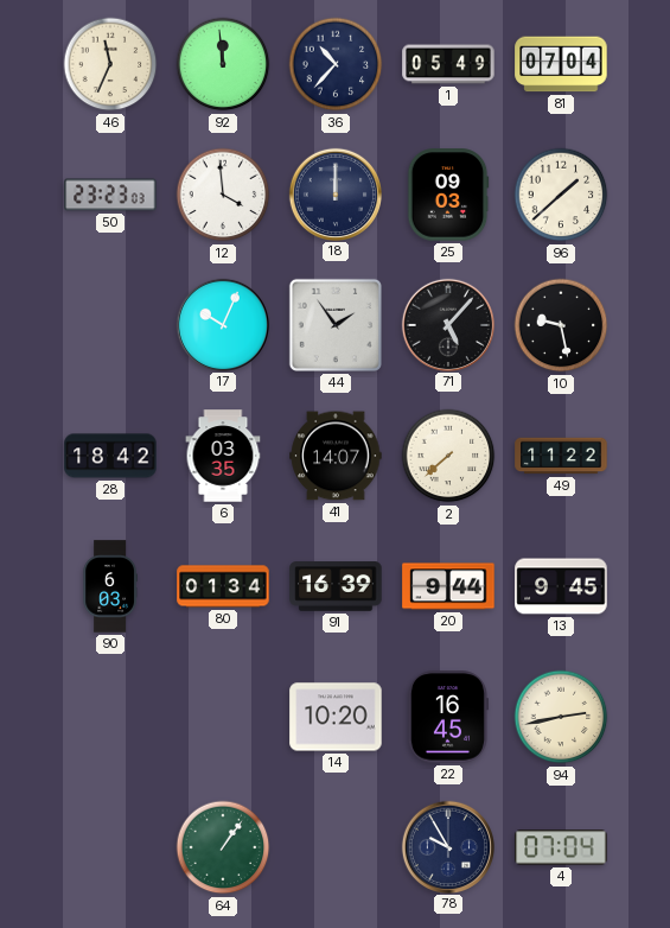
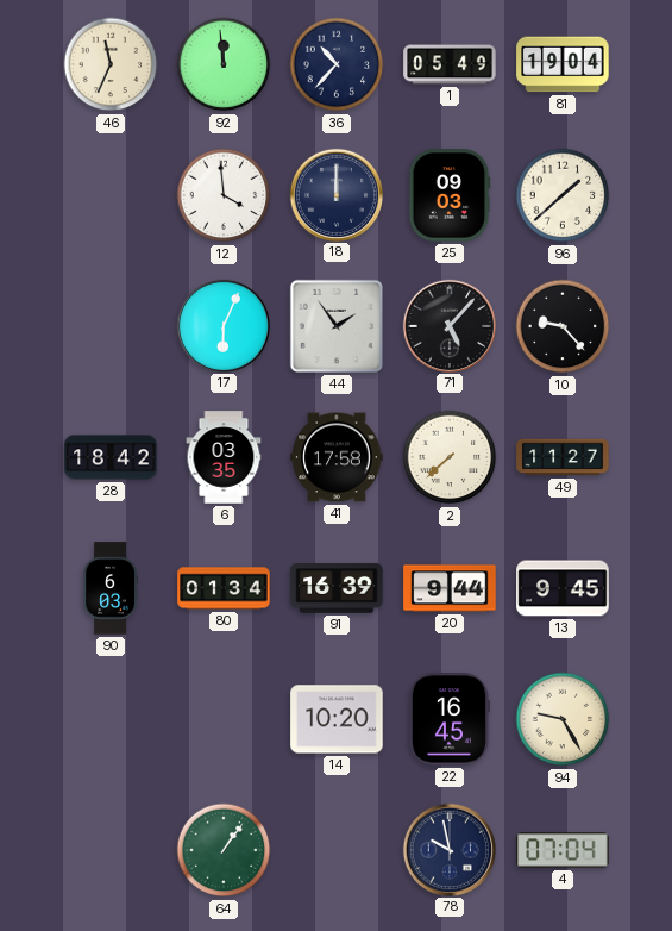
81: 07:04 -> 19:04
50: 23:23 -> none
17: 10:04 -> 6:04
10: 9:28 -> 9:23
41: 14:07 -> 17:58
49: 11:22 -> 11:27
94: 2:43 -> 9:25
78: 9:55 -> 9:58
